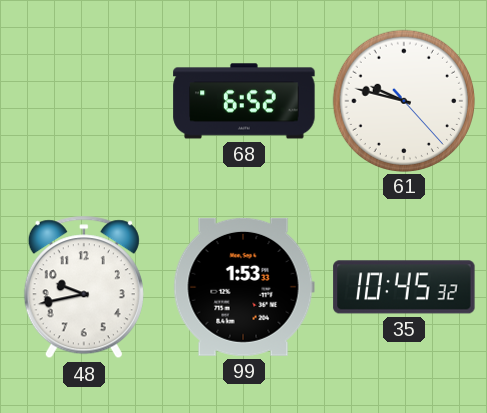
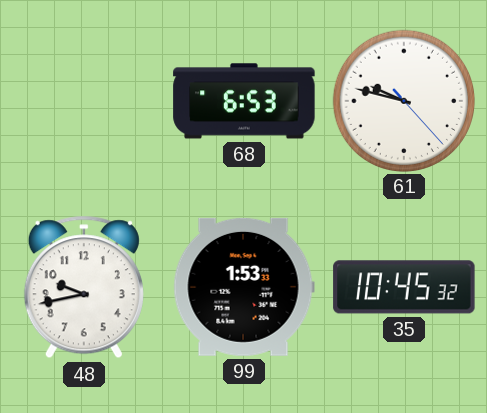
68: 6:52 -> 6:53
